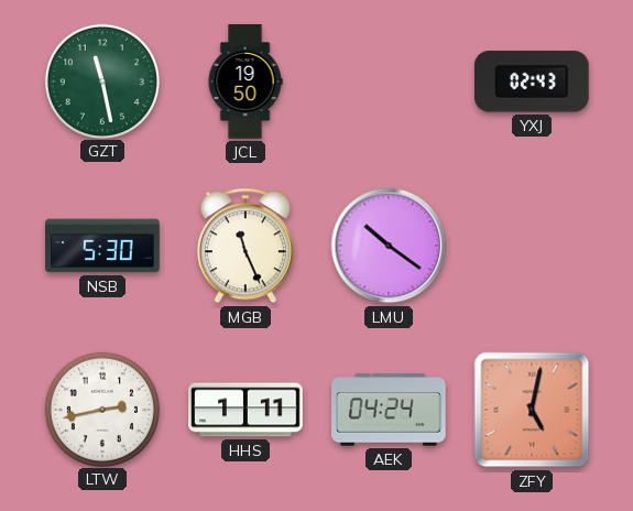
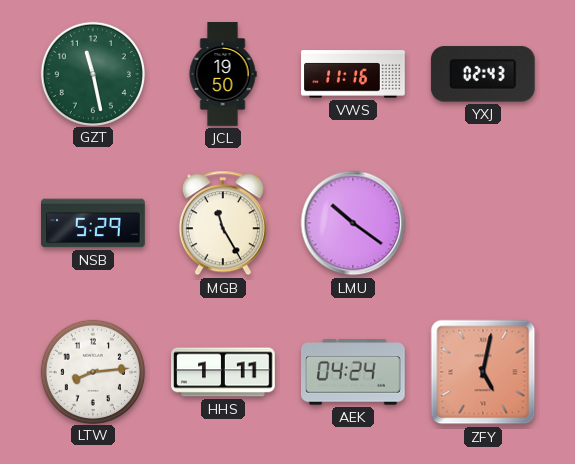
VWS: none -> 11:16
NSB: 5:30 -> 5:29
MGB: 11:26 -> 11:25
LTW: 2:43 -> 8:14
